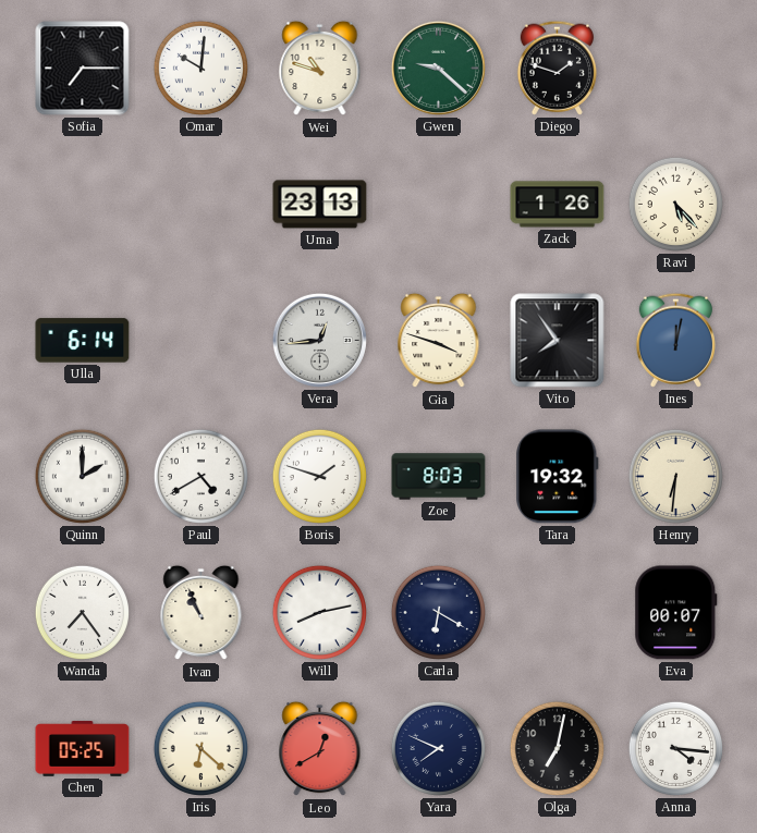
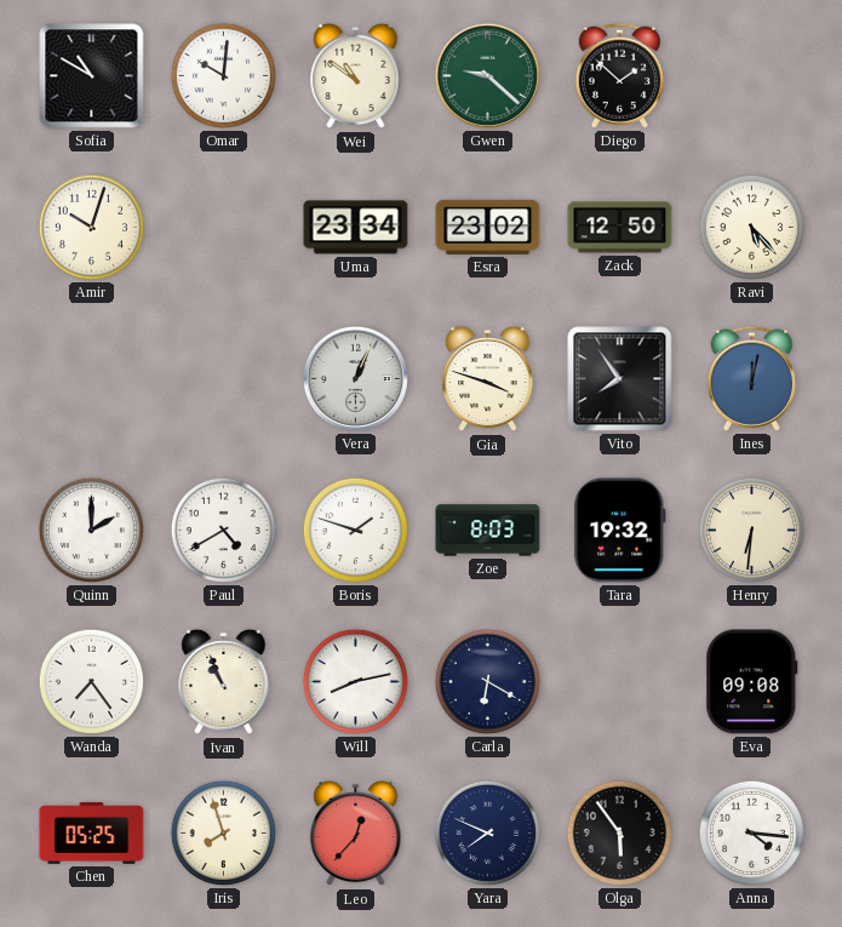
Sofia: 7:15 -> 10:50
Wei: 10:48 -> 10:51
Diego: 1:48 -> 1:52
Amir: none -> 10:03
Uma: 23:13 -> 23:34
Esra: none -> 23:02
Zack: 1:26 -> 12:50
Ulla: 6:14 -> none
Vera: 12:44 -> 1:04
Eva: 00:07 -> 09:08
Iris: 6:22 -> 7:57
Leo: 12:40 -> 12:37
Olga: 7:02 -> 5:54
